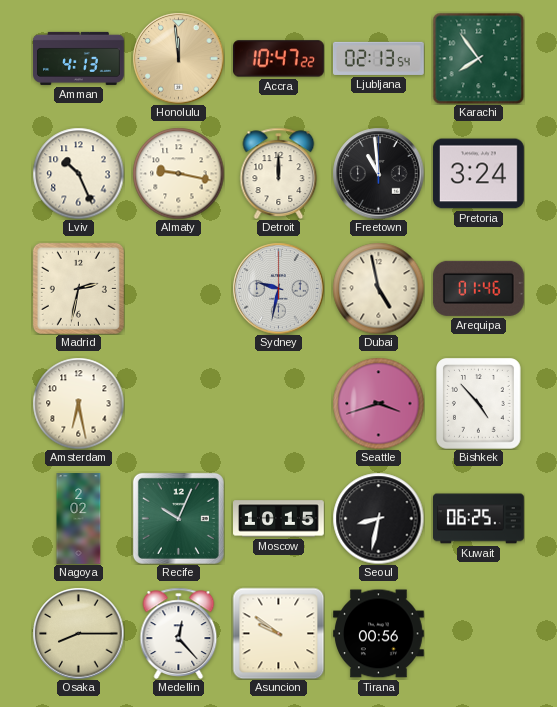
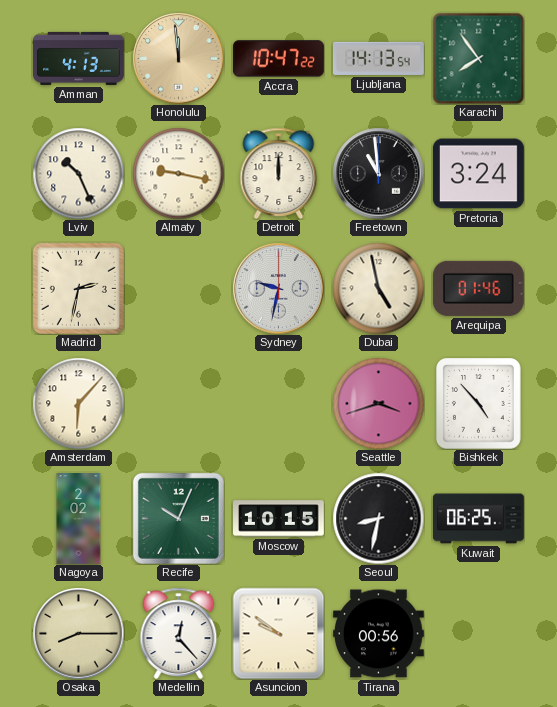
Ljubljana: 02:13 -> 14:13
Amsterdam: 6:28 -> 6:07
